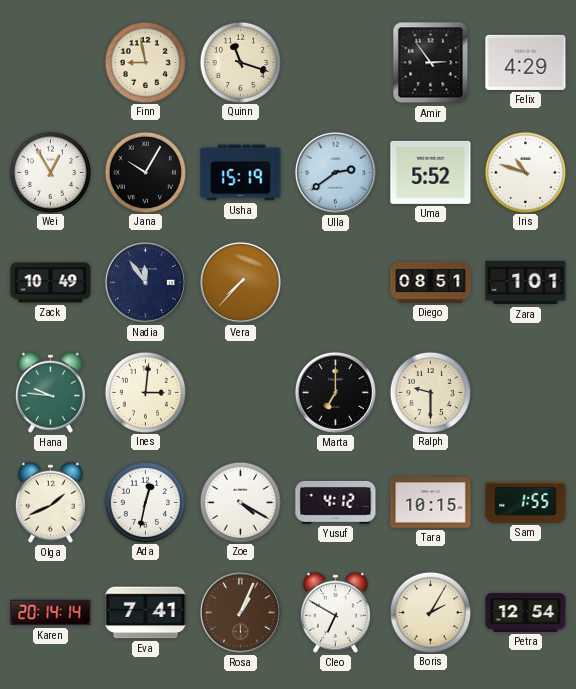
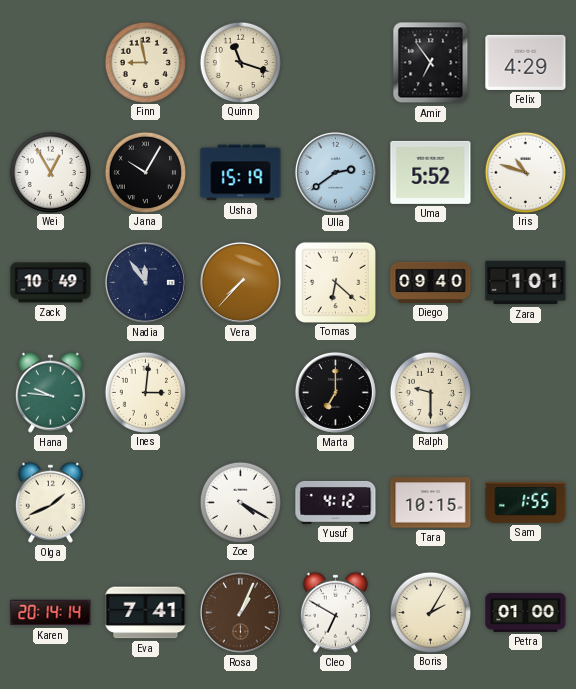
Amir: 2:54 -> 6:54
Tomas: none -> 6:22
Diego: 08:51 -> 09:40
Ada: 12:32 -> none
Petra: 12:54 -> 01:00
